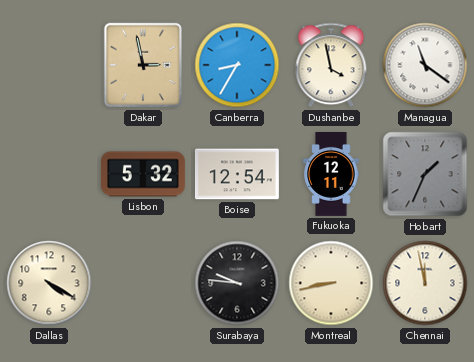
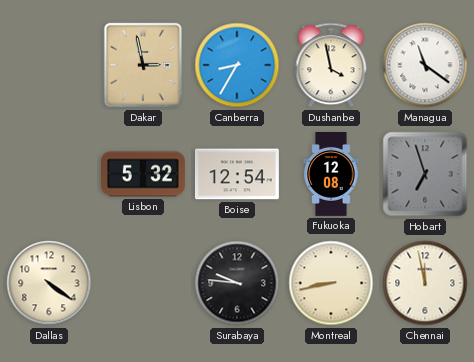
Fukuoka: 12:11 -> 12:08
Hobart: 1:34 -> 6:57
Dallas: 4:20 -> 4:21
